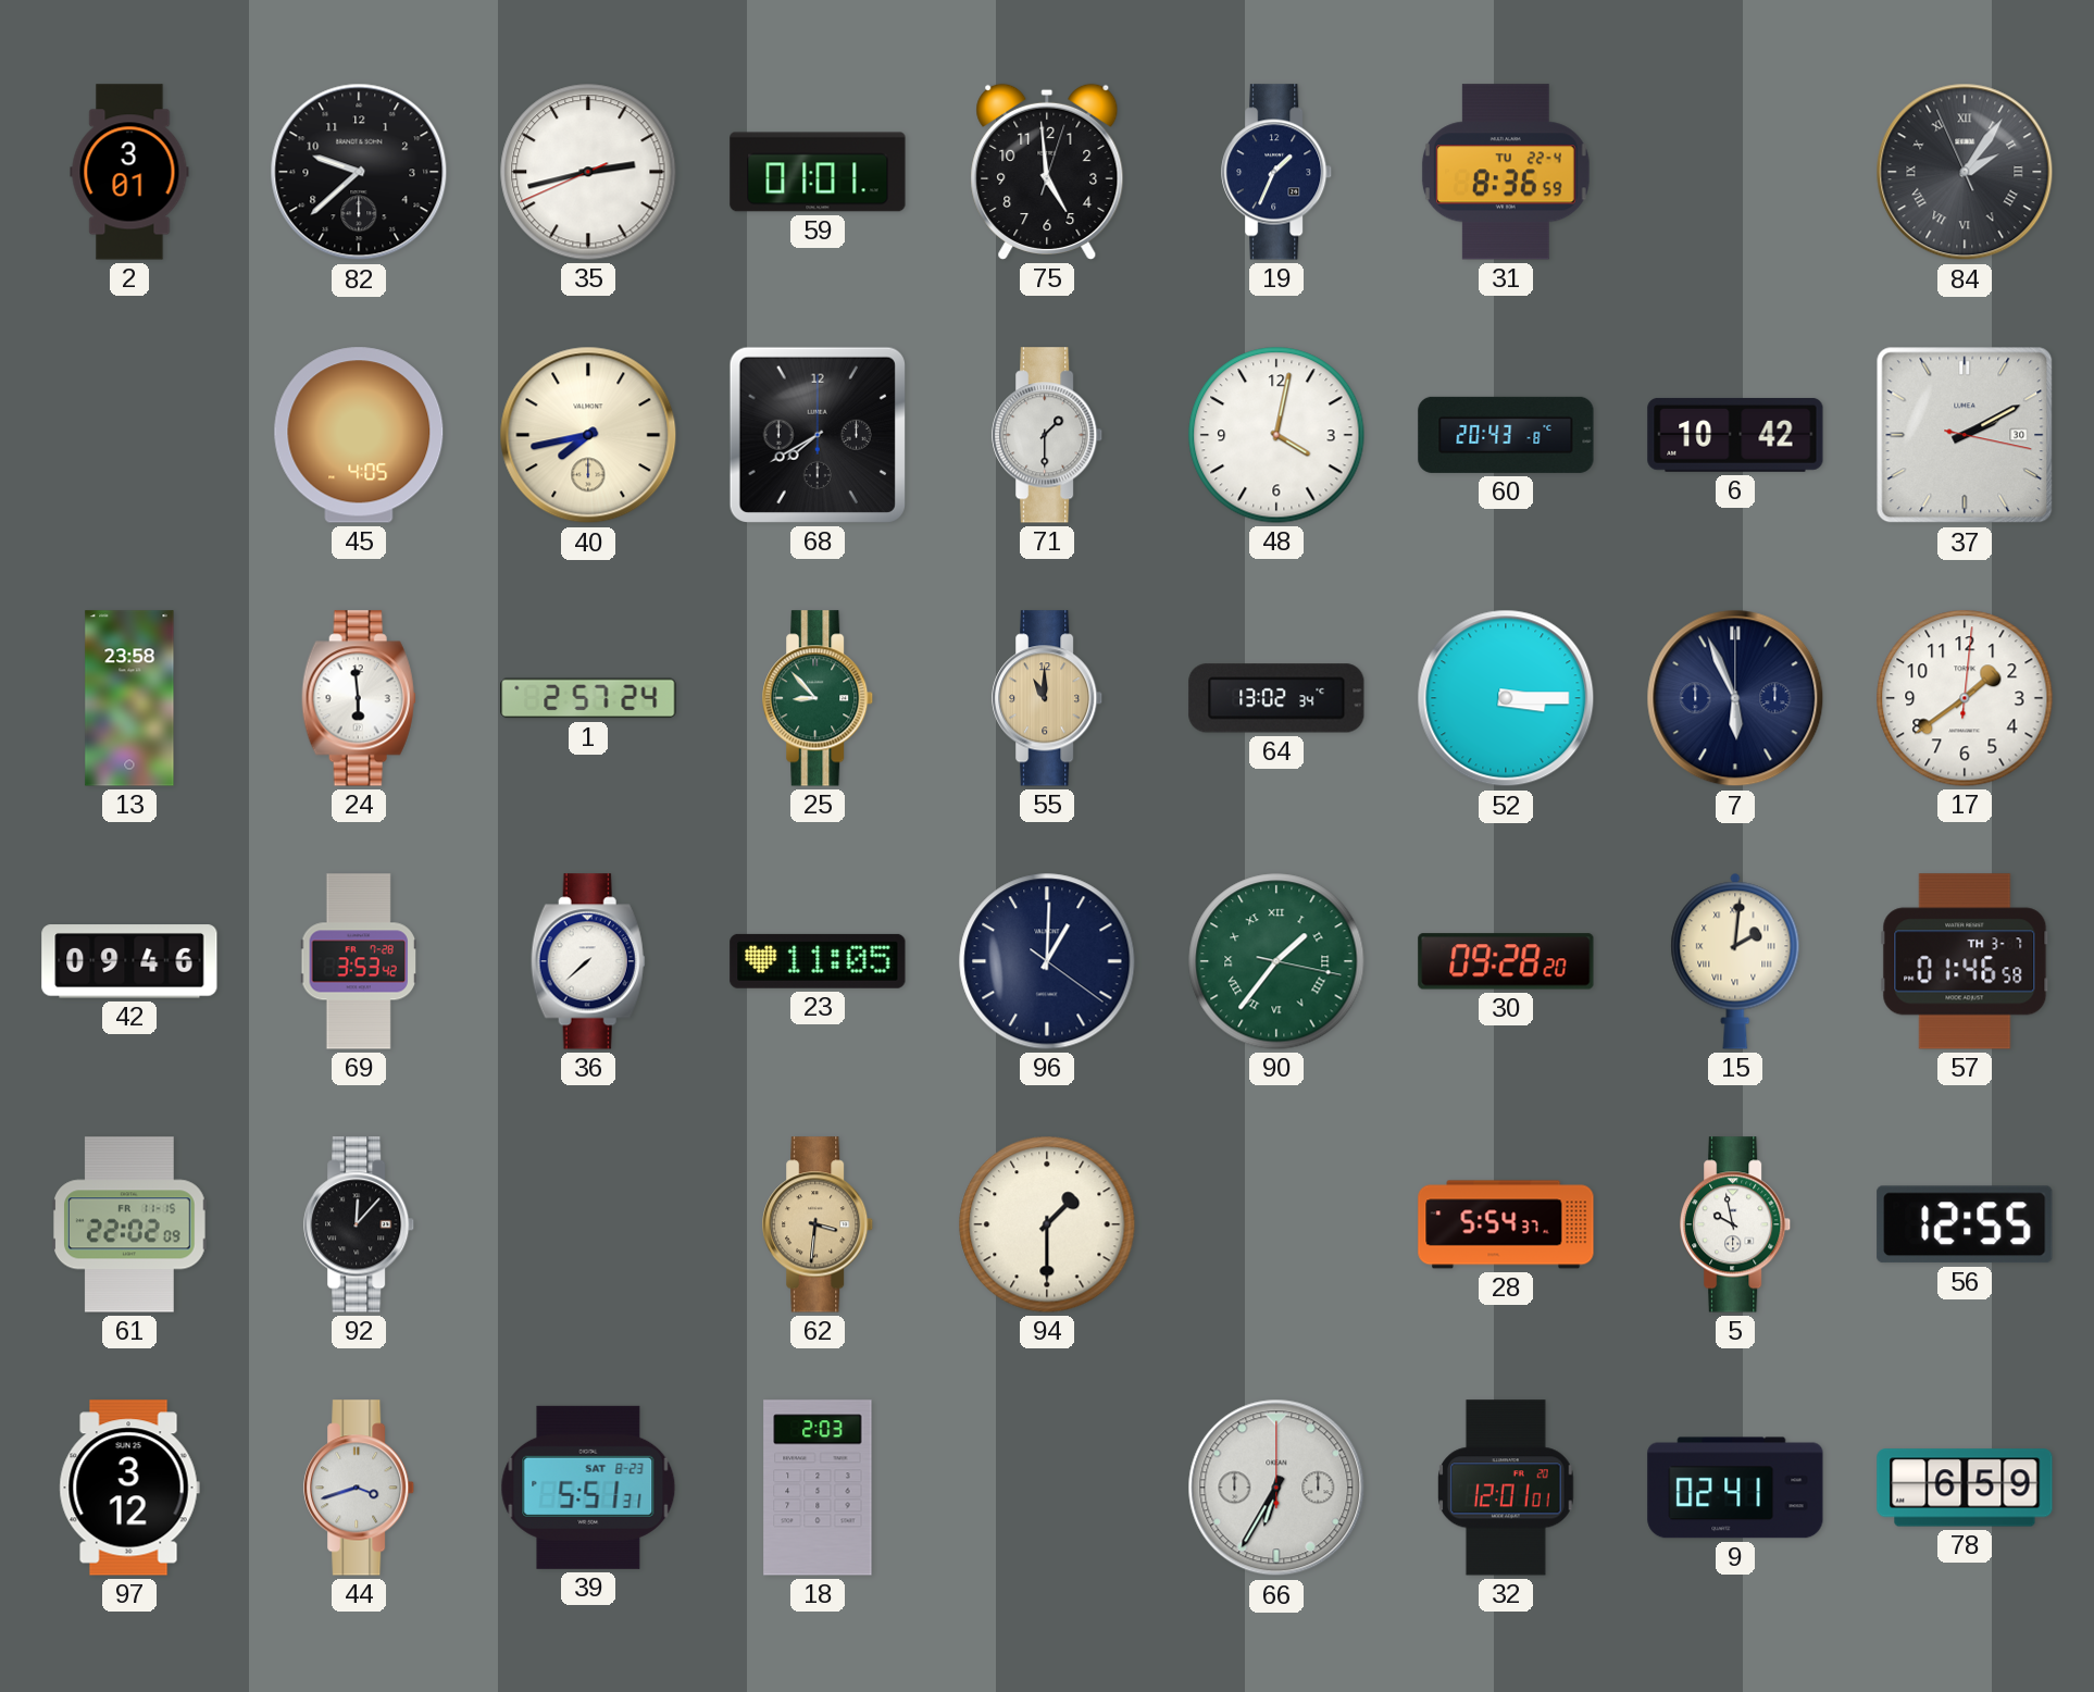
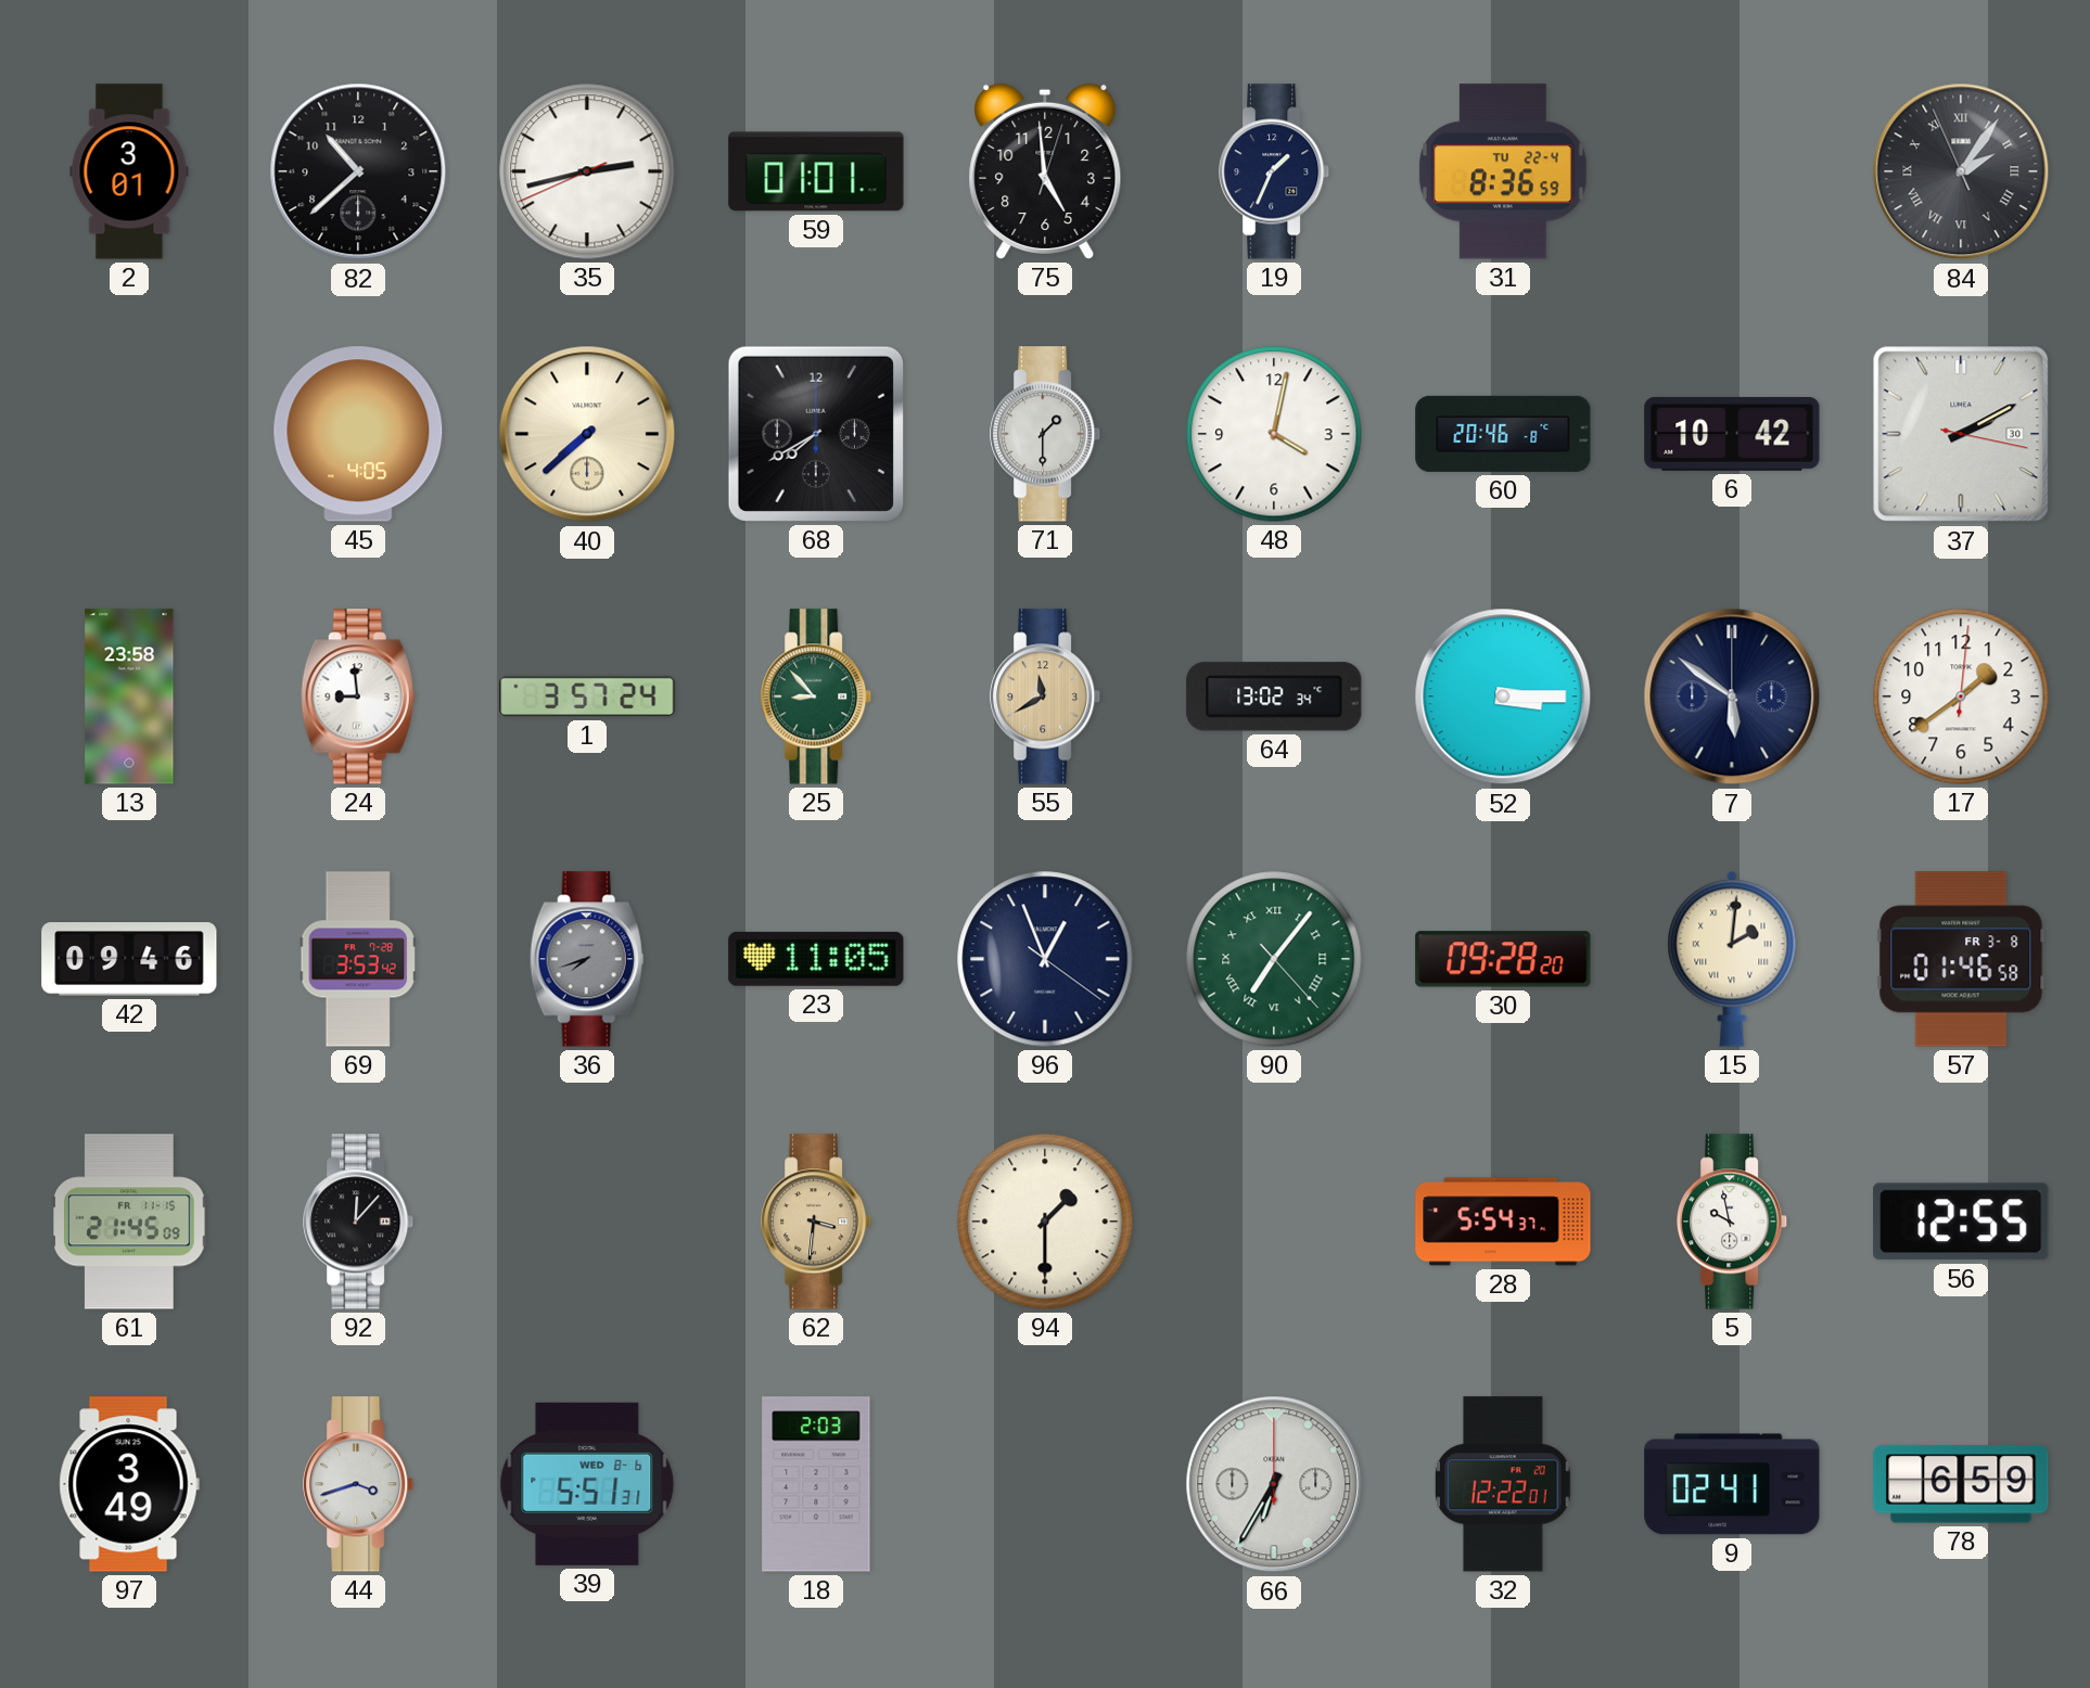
82: 9:38 -> 10:38
40: 7:43 -> 7:38
60: 20:43 -> 20:46
24: 5:59 -> 8:59
1: 2:57 -> 3:57
55: 11:00 -> 11:40
7: 5:56 -> 5:51
36: 7:38 -> 7:42
36 dial: white -> grey
96: 1:00 -> 12:56
90: 1:36 -> 7:06
57 date: TH 3-7 -> FR 3-8
61: 22:02 -> 21:45
97: 3:12 -> 3:49
39 date: SAT 8-23 -> WED 8-6
32: 12:01 -> 12:22
